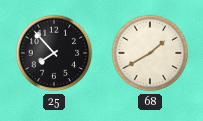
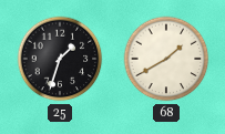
25: 7:53 -> 1:33
